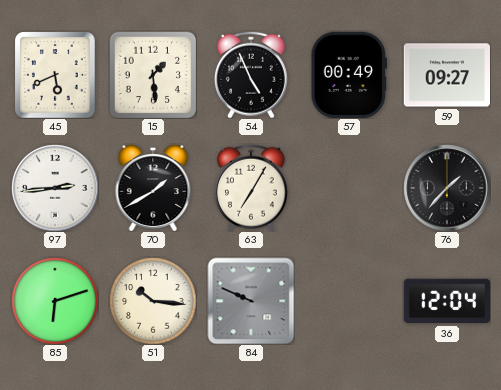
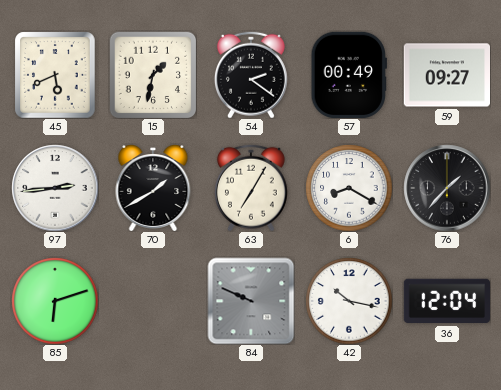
15: 1:29 -> 1:32
54: 4:56 -> 2:21
6: none -> 8:20
51: 10:16 -> none
42: none -> 10:17
